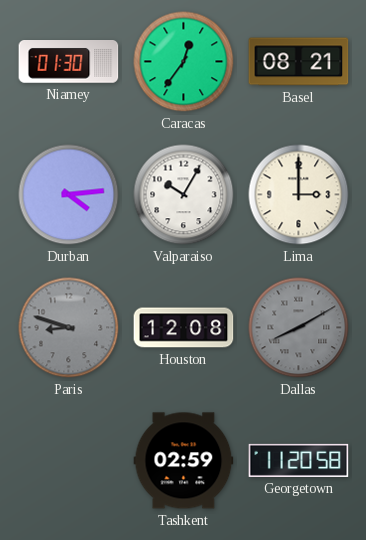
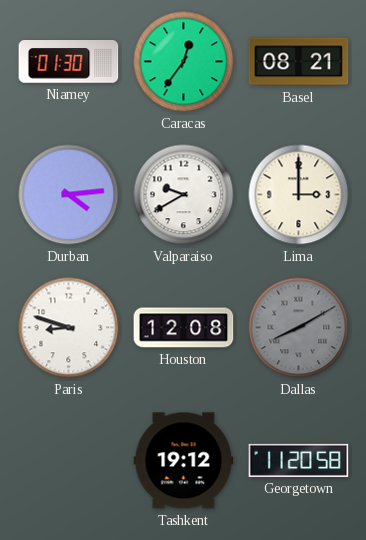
Valparaiso: 10:05 -> 9:40
Paris dial: grey -> white
Tashkent: 02:59 -> 19:12
